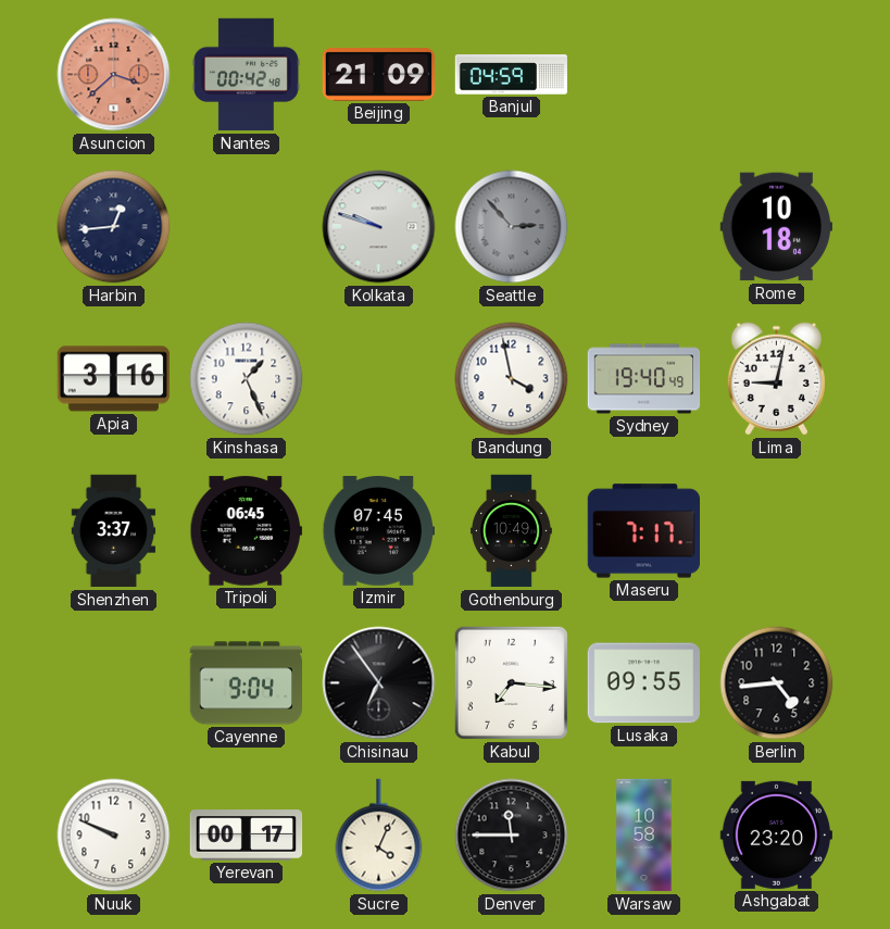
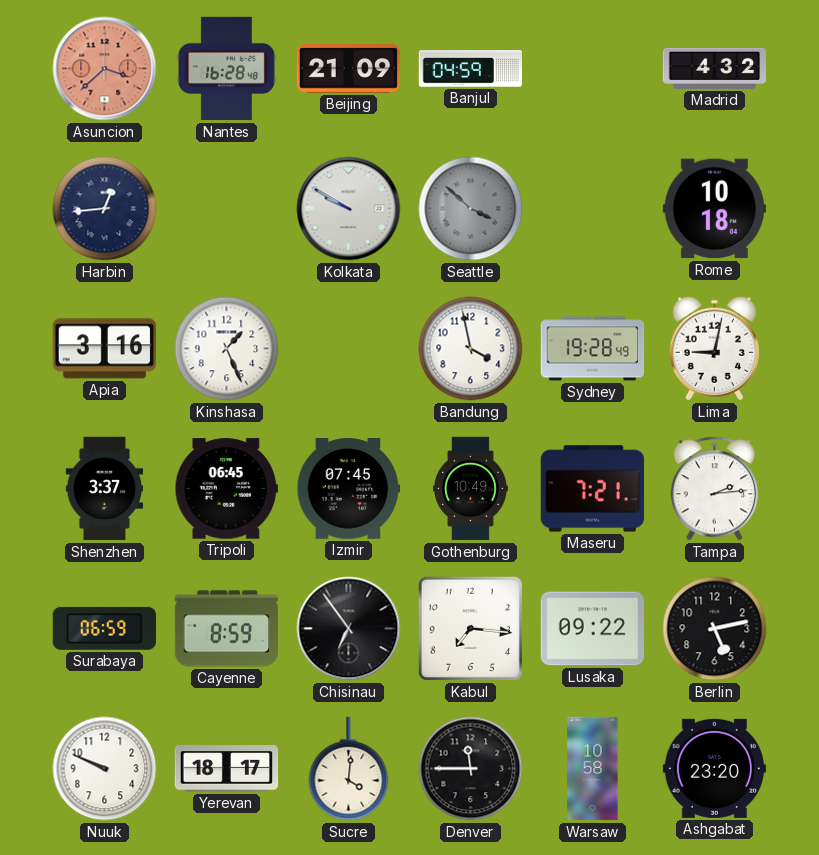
Nantes: 00:42 -> 16:28
Madrid: none -> 4:32
Kolkata: 9:48 -> 9:50
Seattle: 2:53 -> 3:52
Sydney: 19:40 -> 19:28
Maseru: 7:17 -> 7:21
Tampa: none -> 2:14
Surabaya: none -> 06:59
Cayenne: 9:04 -> 8:59
Lusaka: 09:55 -> 09:22
Berlin: 4:44 -> 5:13
Yerevan: 00:17 -> 18:17
Sucre: 4:04 -> 4:01
